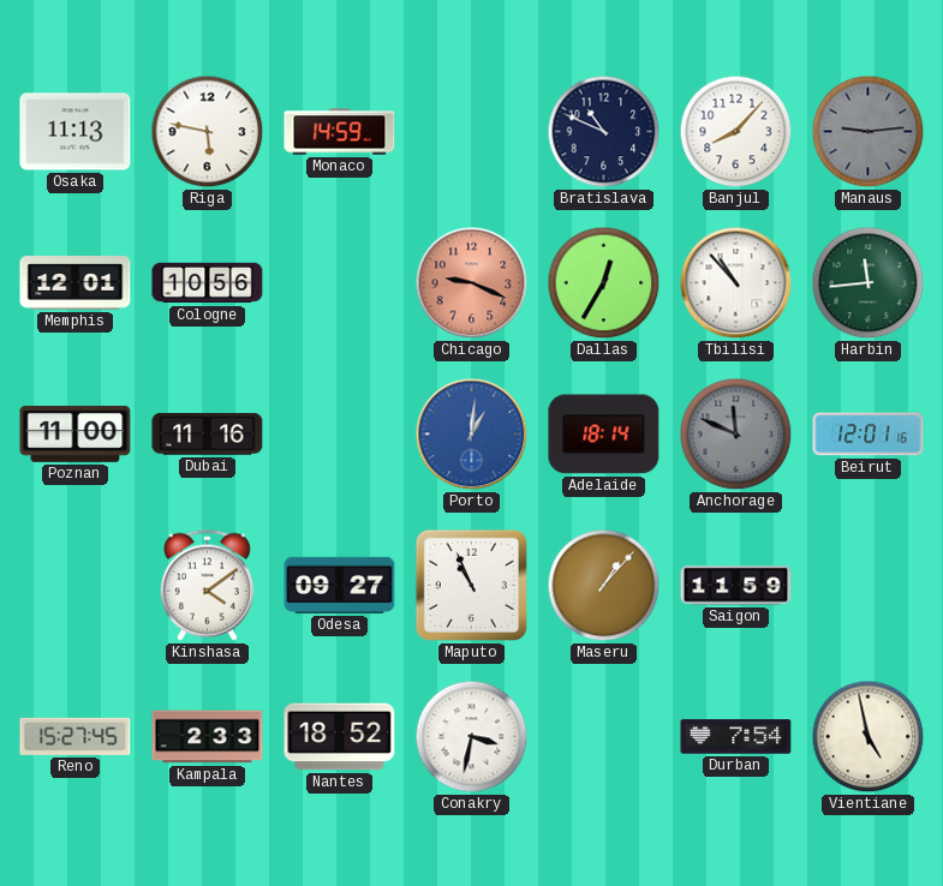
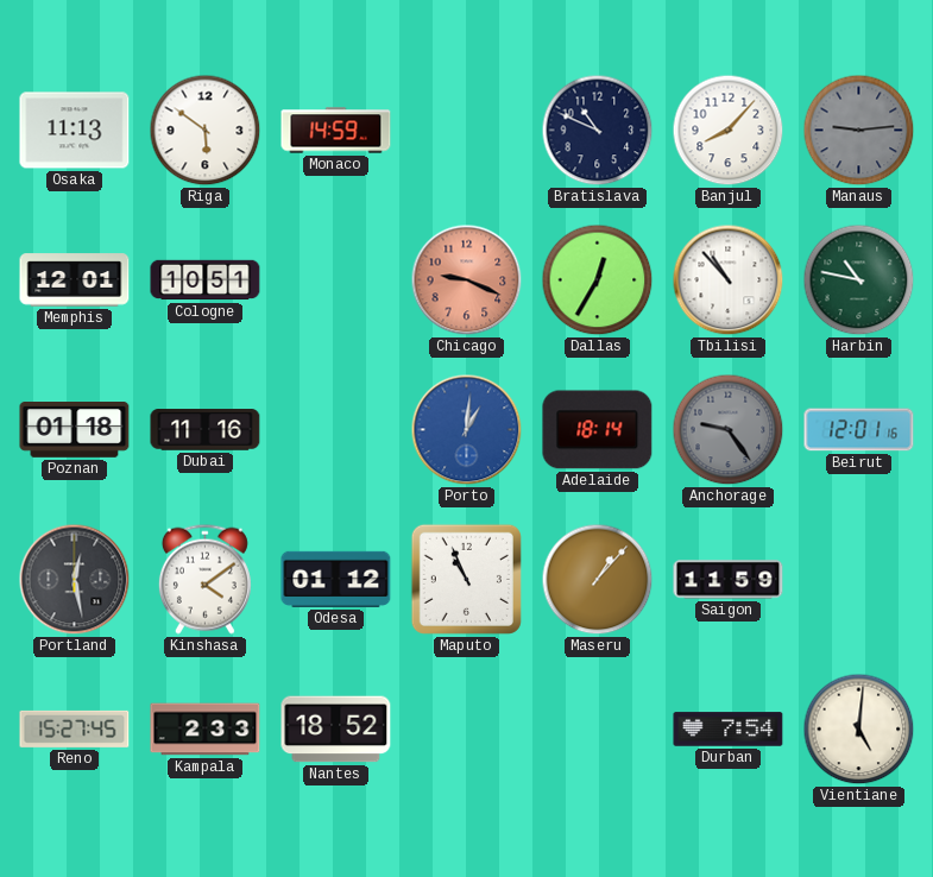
Riga: 5:47 -> 5:51
Cologne: 10:56 -> 10:51
Harbin: 11:44 -> 10:47
Poznan: 11:00 -> 01:18
Anchorage: 11:49 -> 9:24
Portland: none -> 12:28
Odesa: 09:27 -> 01:12
Conakry: 3:32 -> none
Vientiane: 4:58 -> 5:01
